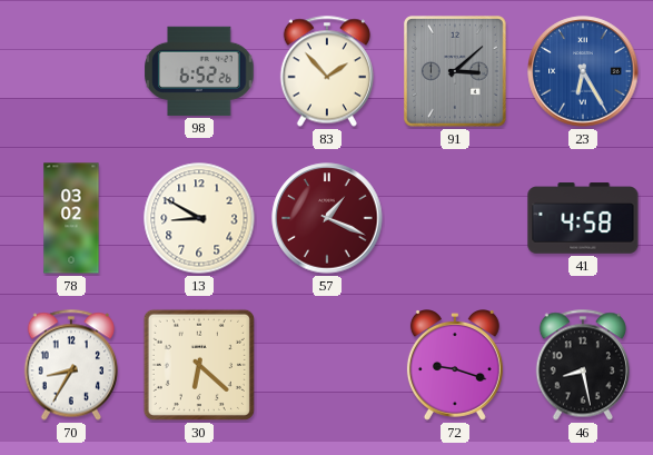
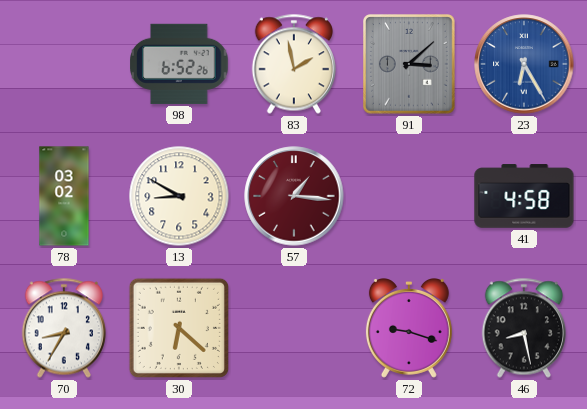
83: 1:53 -> 1:58
57: 1:19 -> 1:16
